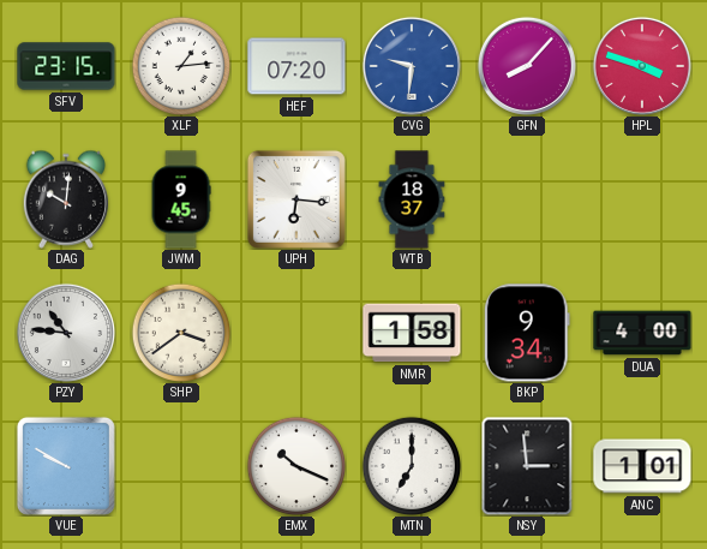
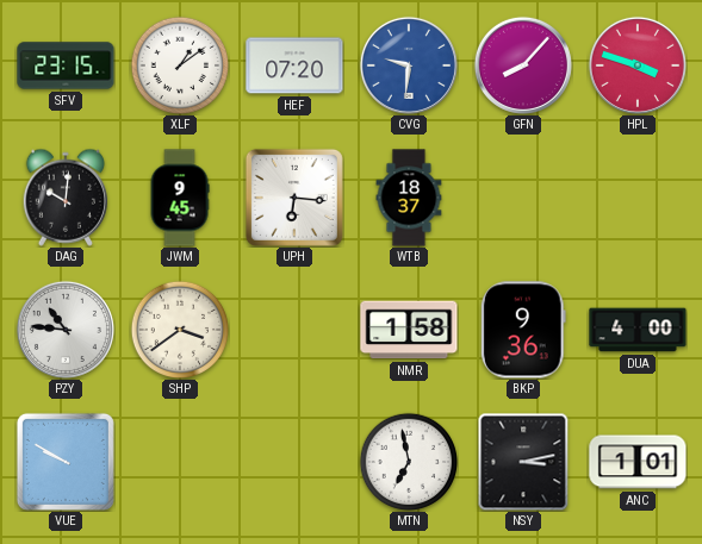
XLF: 1:14 -> 1:09
BKP: 9:34 -> 9:36
EMX: 10:19 -> none
MTN: 7:00 -> 6:58
NSY: 2:59 -> 3:13
